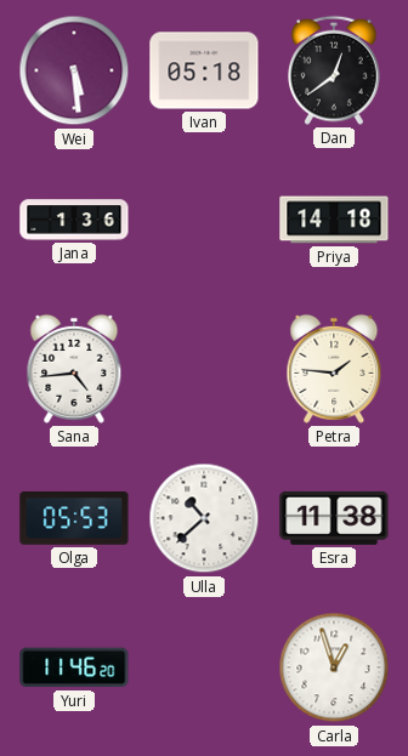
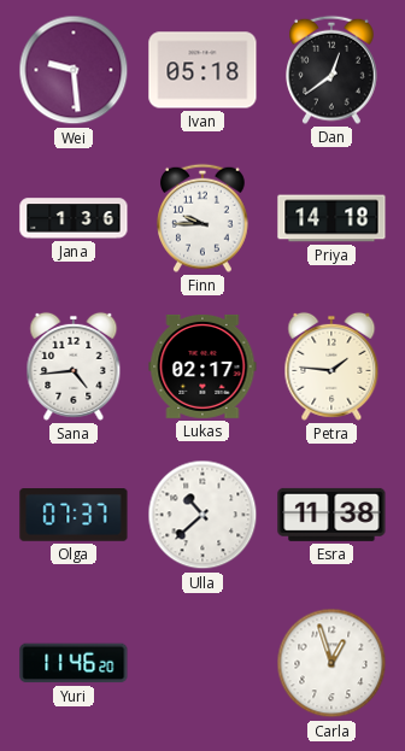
Wei: 5:29 -> 9:29
Finn: none -> 9:45
Lukas: none -> 02:17
Olga: 05:53 -> 07:37
